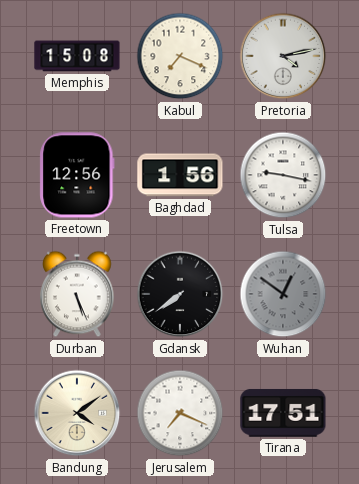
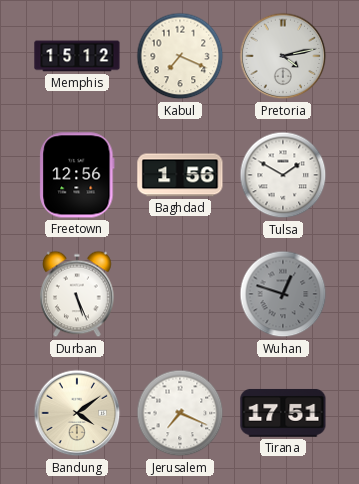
Memphis: 15:08 -> 15:12
Tulsa: 9:17 -> 1:50
Gdansk: 7:39 -> none
Wuhan: 12:51 -> 12:48
